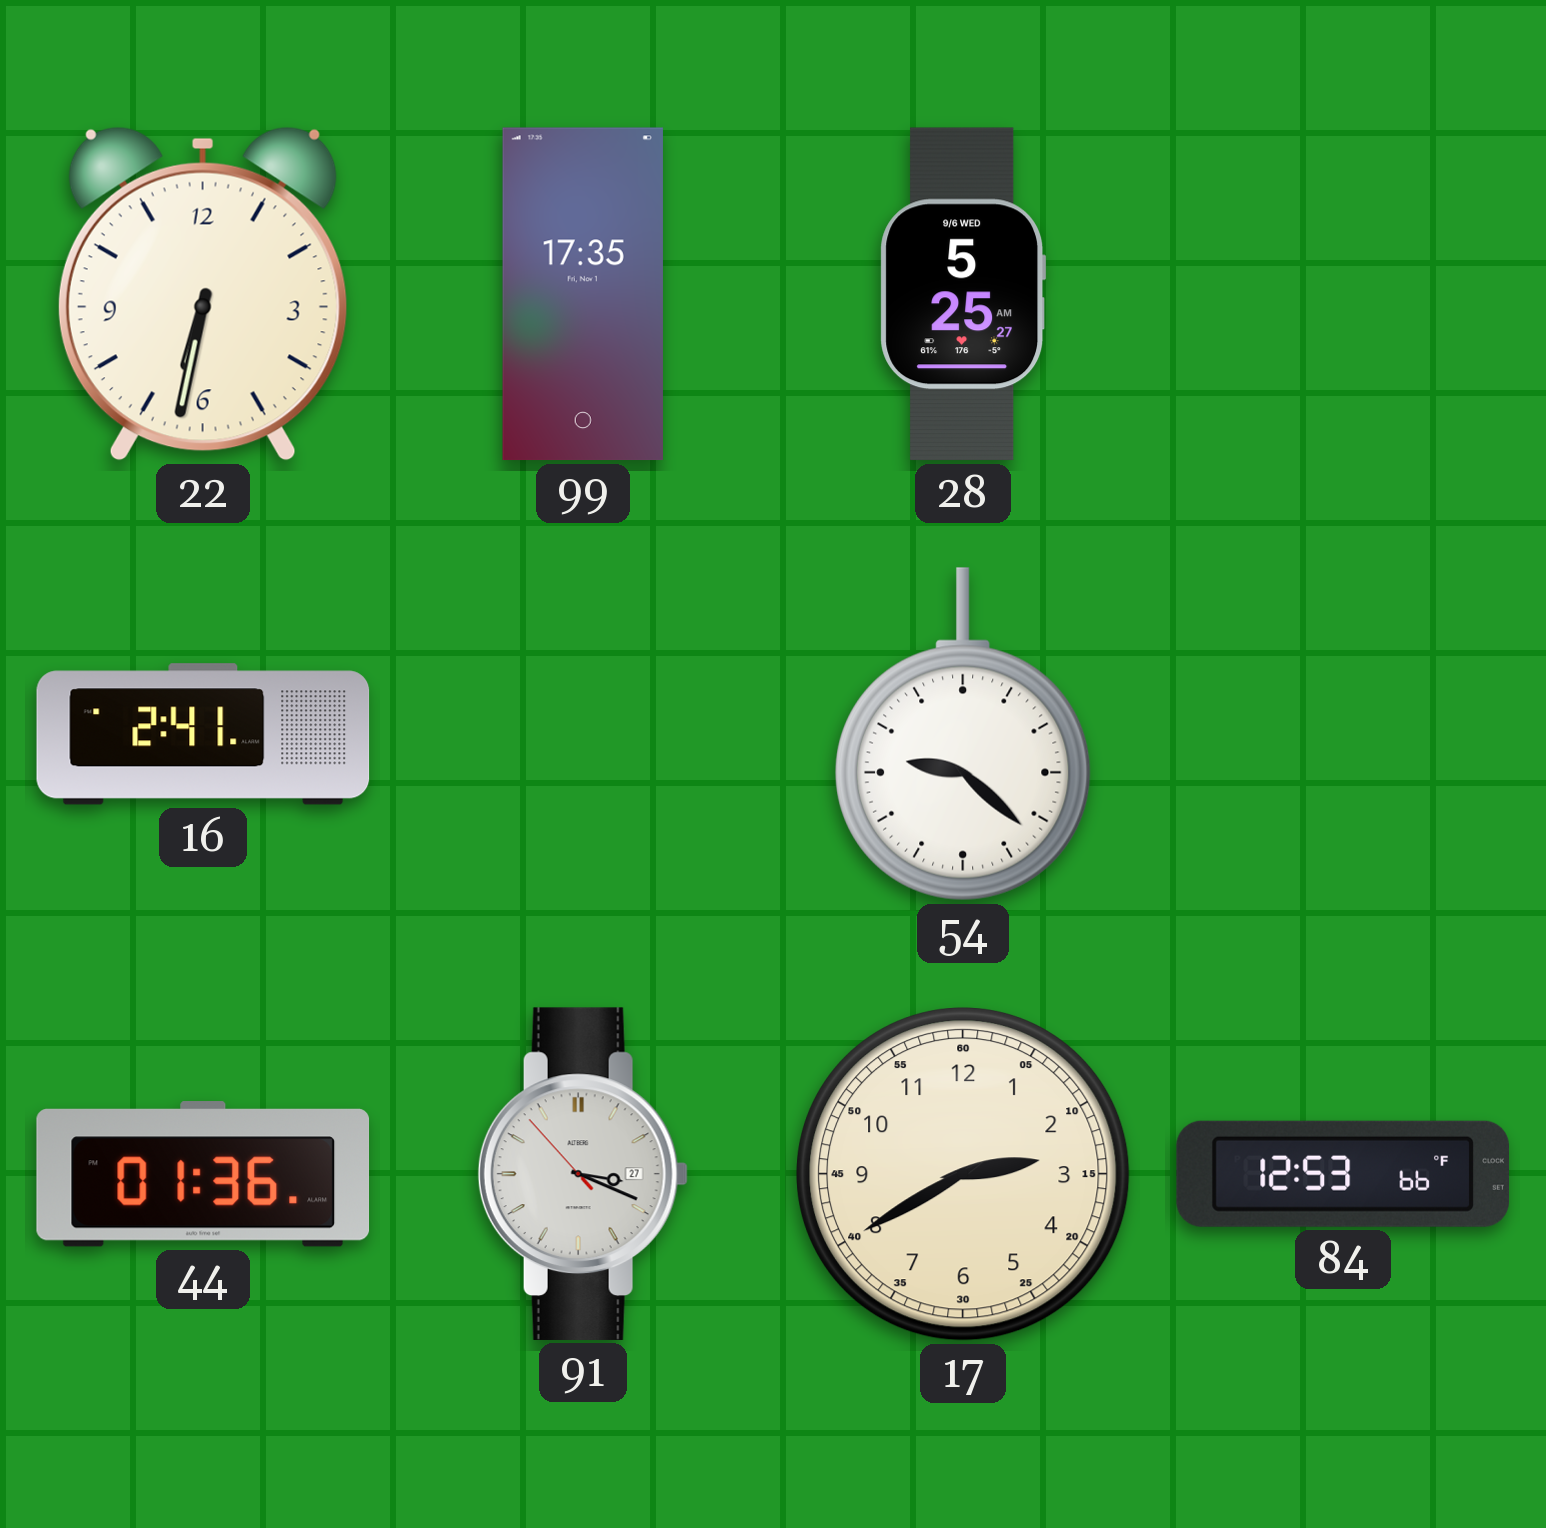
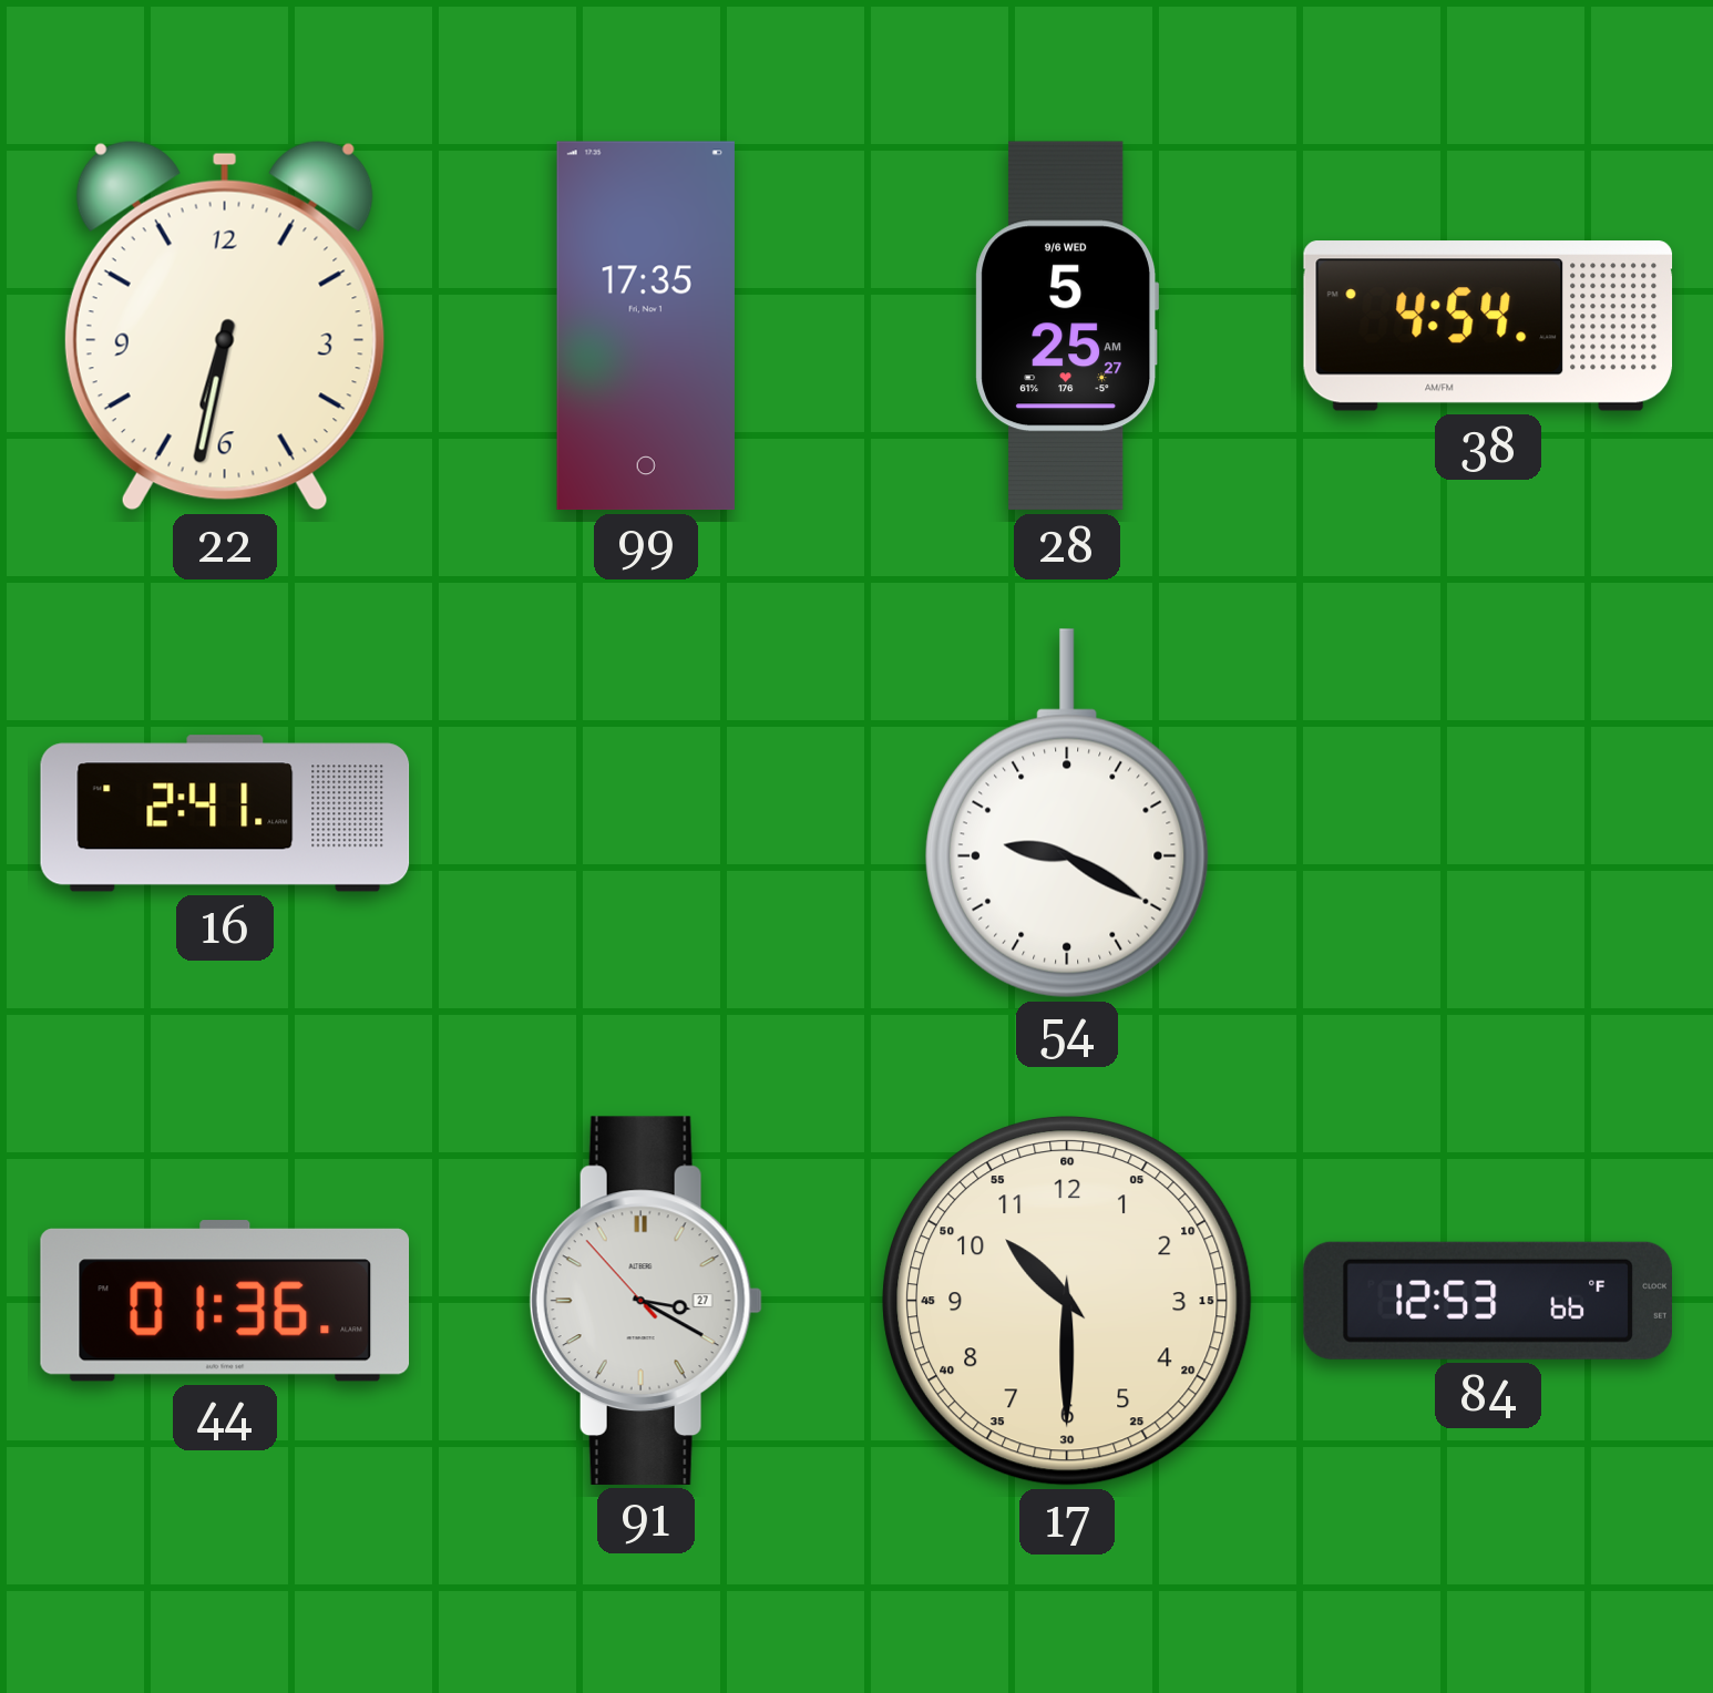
38: none -> 4:54
54: 9:22 -> 9:20
91: 3:18 -> 3:19
17: 2:40 -> 10:30
